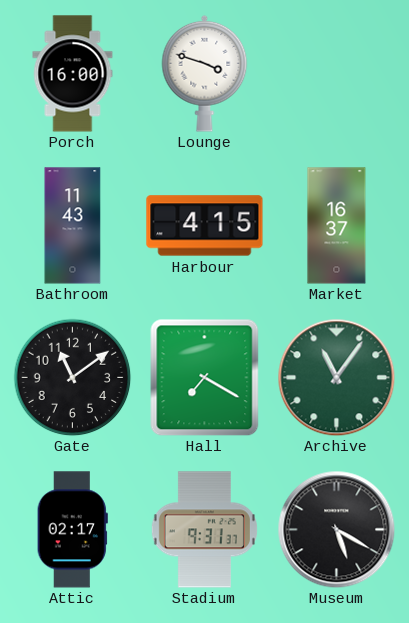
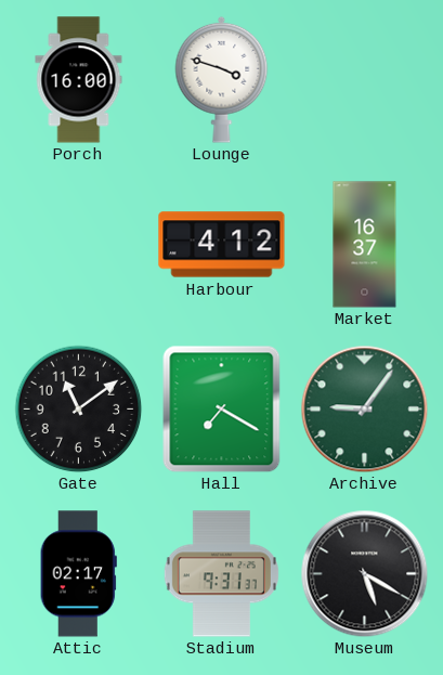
Bathroom: 11:43 -> none
Harbour: 4:15 -> 4:12
Archive: 11:06 -> 9:06
